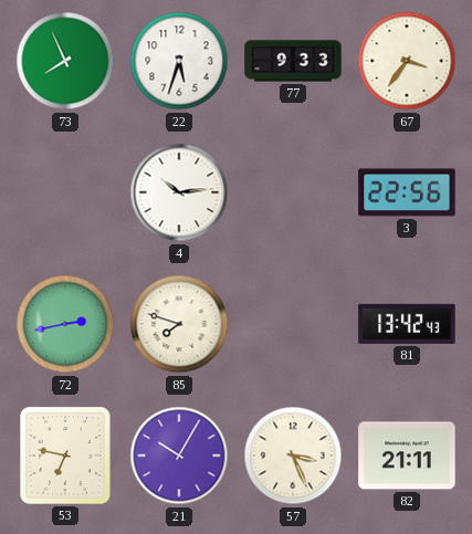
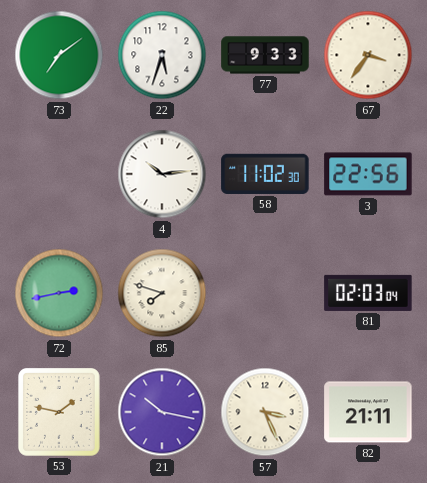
73: 7:56 -> 7:09
58: none -> 11:02
81: 13:42 -> 02:03
53: 6:47 -> 1:47
21: 10:05 -> 10:17
